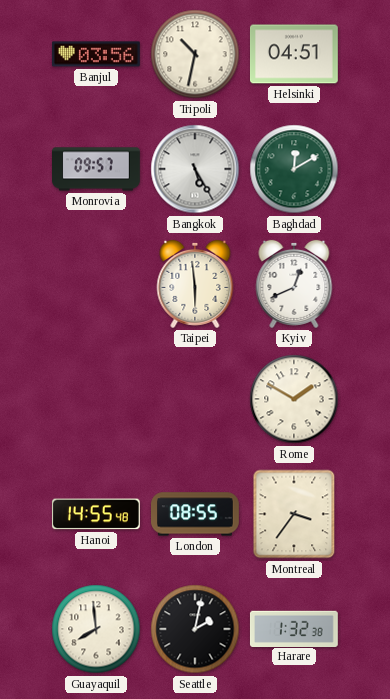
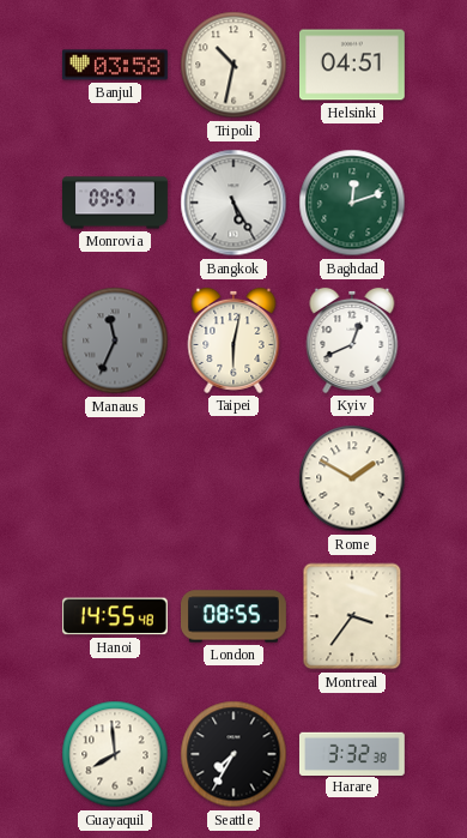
Banjul: 03:56 -> 03:58
Baghdad: 12:10 -> 12:12
Manaus: none -> 11:34
Taipei: 5:59 -> 6:02
Seattle: 2:02 -> 7:35
Harare: 1:32 -> 3:32
